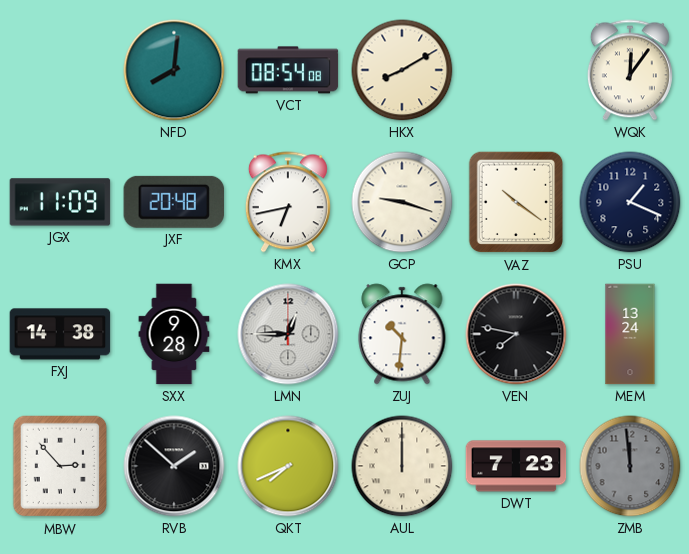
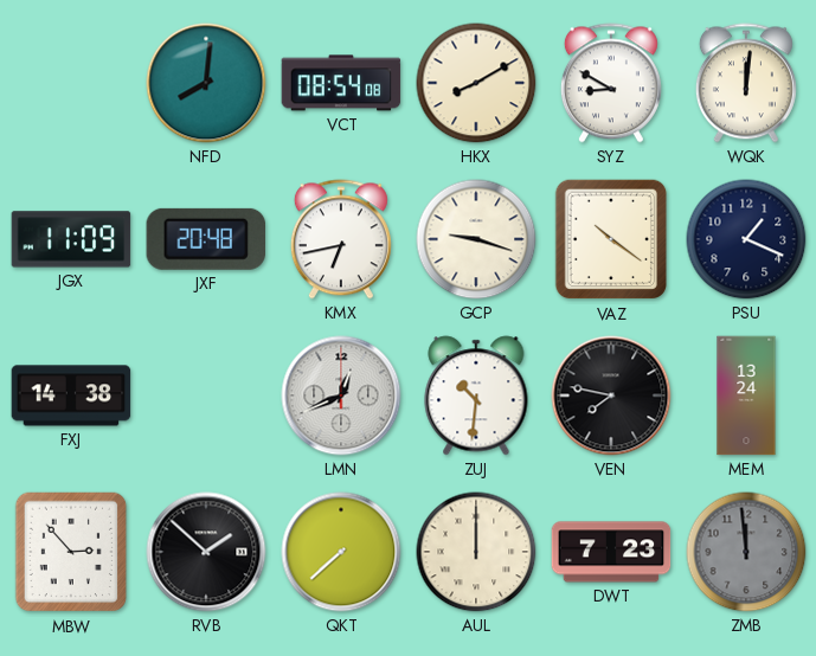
SYZ: none -> 8:50
WQK: 12:06 -> 12:01
SXX: 9:28 -> none
LMN: 12:45 -> 12:41
QKT: 7:41 -> 7:38
